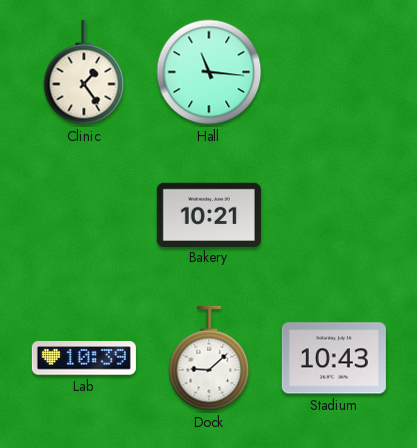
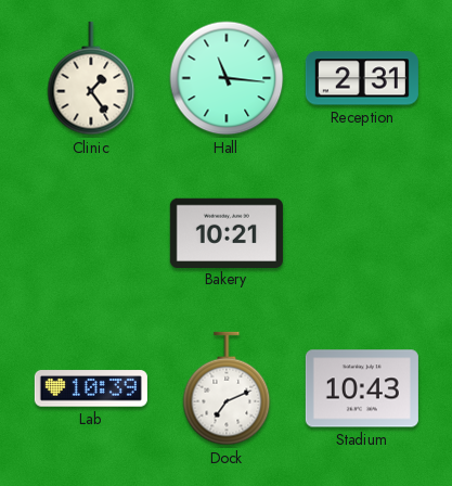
Reception: none -> 2:31
Dock: 9:08 -> 7:11
